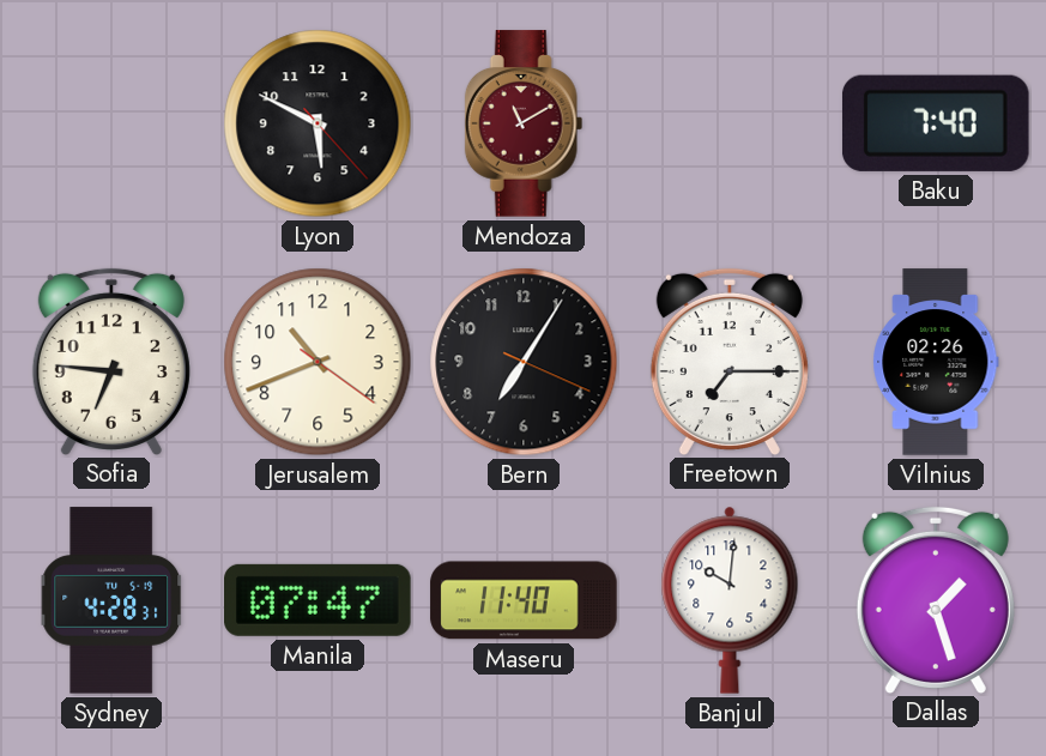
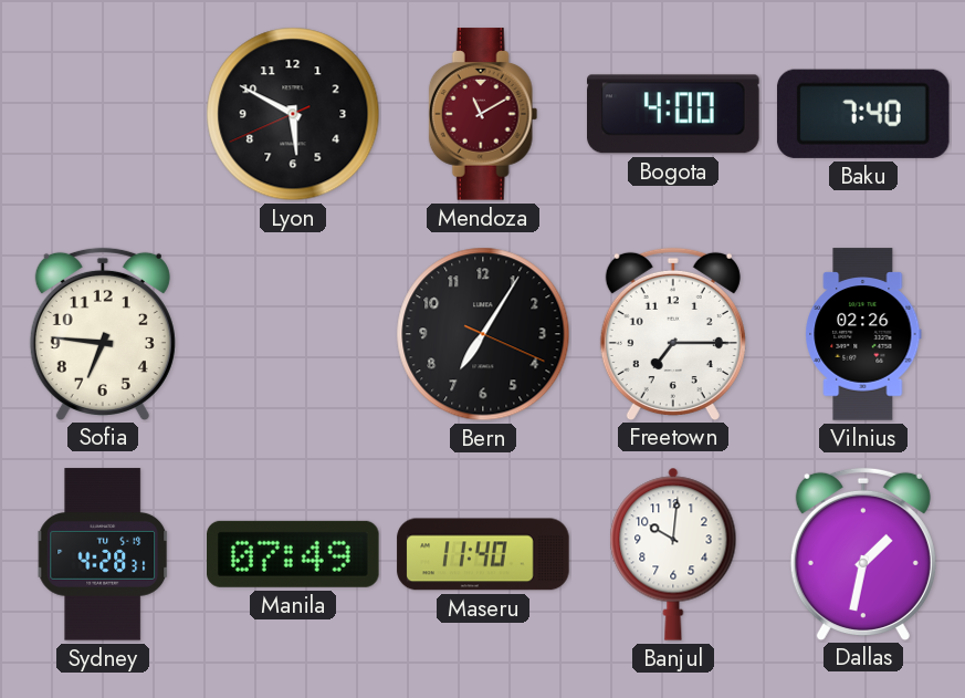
Lyon: 5:49:23 -> 5:49:41
Bogota: none -> 4:00
Jerusalem: 10:41 -> none
Manila: 07:47 -> 07:49
Dallas: 1:27 -> 1:32
